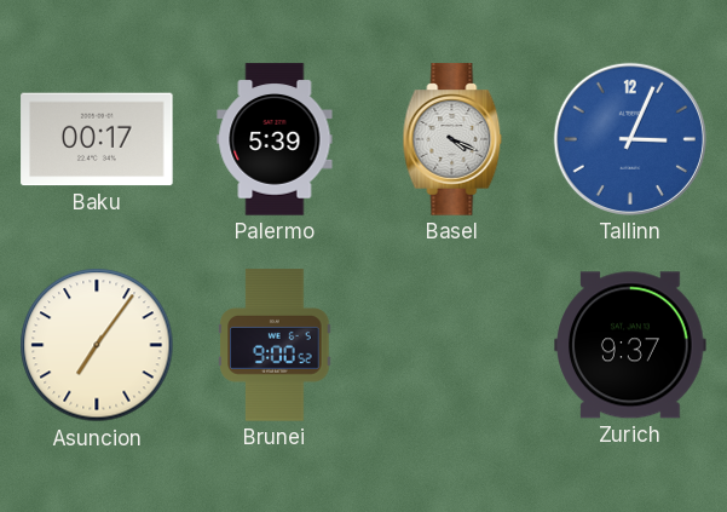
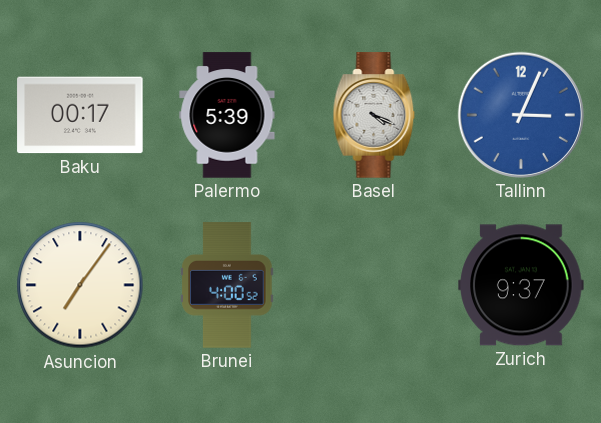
Brunei: 9:00 -> 4:00
